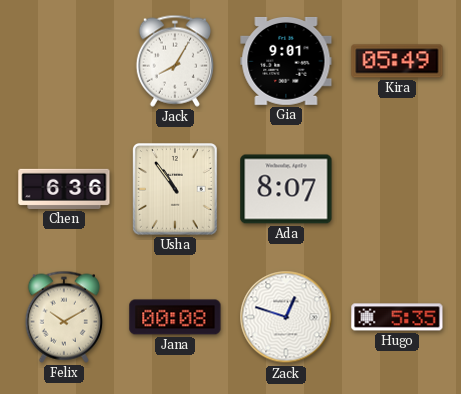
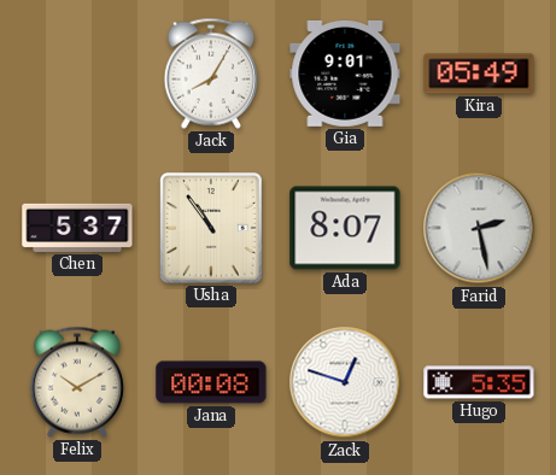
Chen: 6:36 -> 5:37
Farid: none -> 2:28
